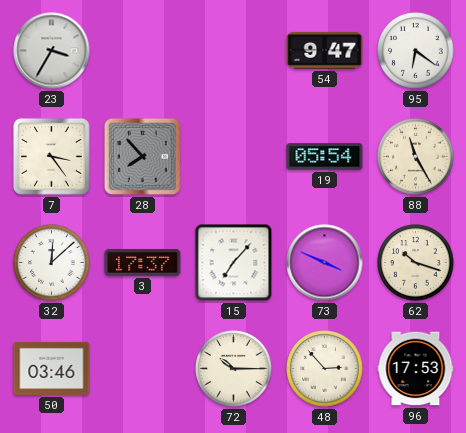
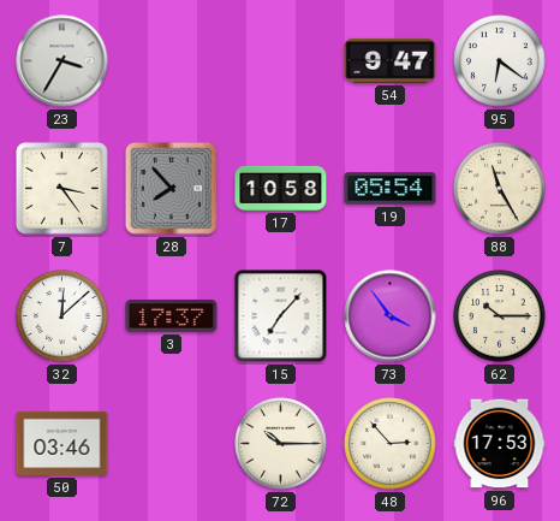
17: none -> 10:58
73: 3:49 -> 3:54
62: 10:18 -> 10:15
